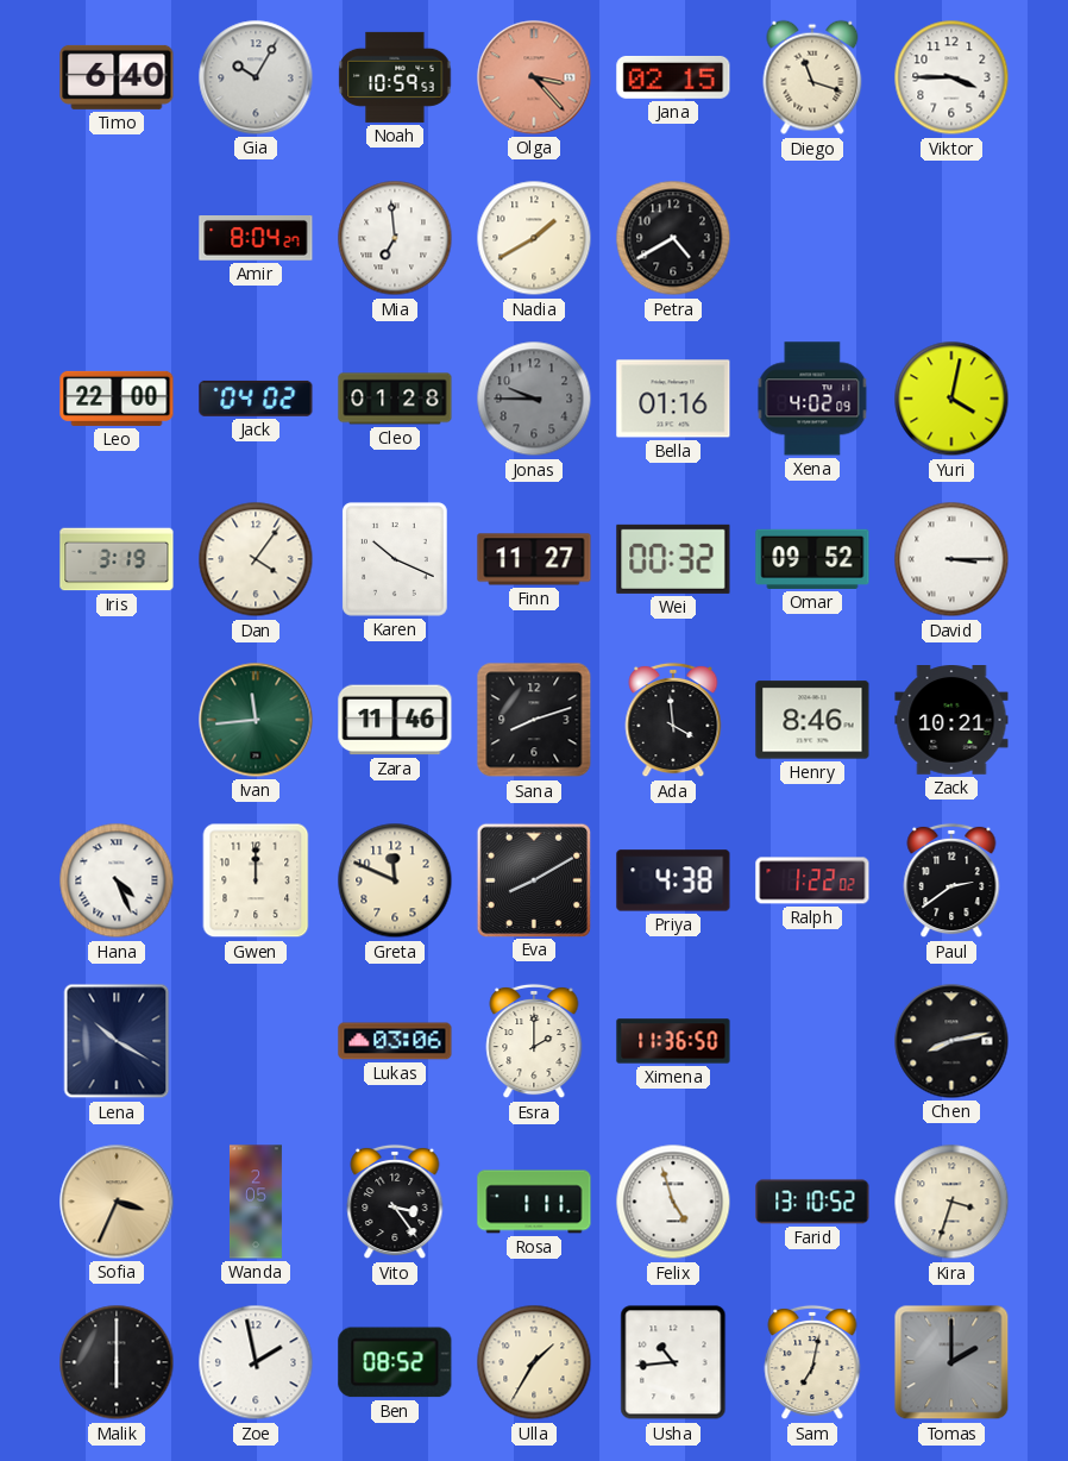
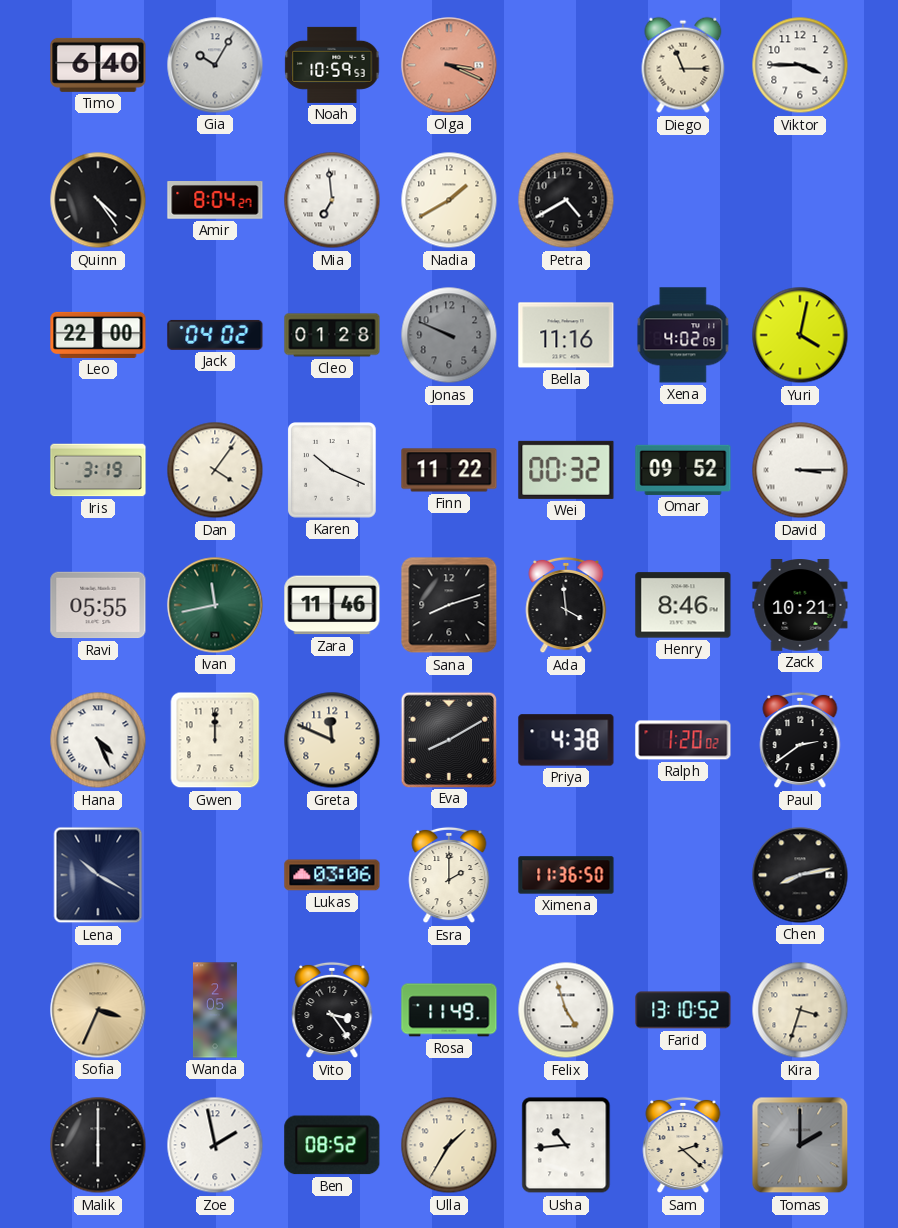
Olga: 3:23 -> 3:19
Jana: 02:15 -> none
Diego: 11:18 -> 11:15
Quinn: none -> 4:24
Jonas: 9:45 -> 9:49
Bella: 01:16 -> 11:16
Finn: 11:27 -> 11:22
Ravi: none -> 05:55
Ivan: 11:44 -> 11:43
Ralph: 1:22 -> 1:20
Rosa: 1:11 -> 11:49
Sam: 7:02 -> 2:22
